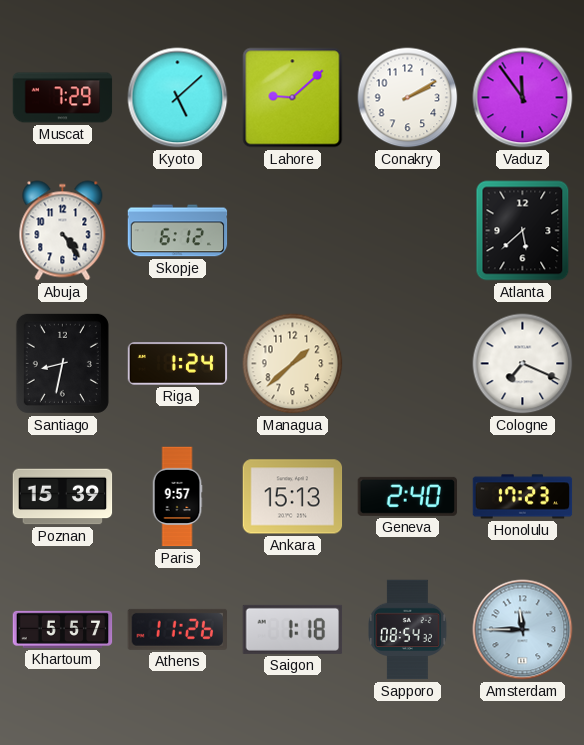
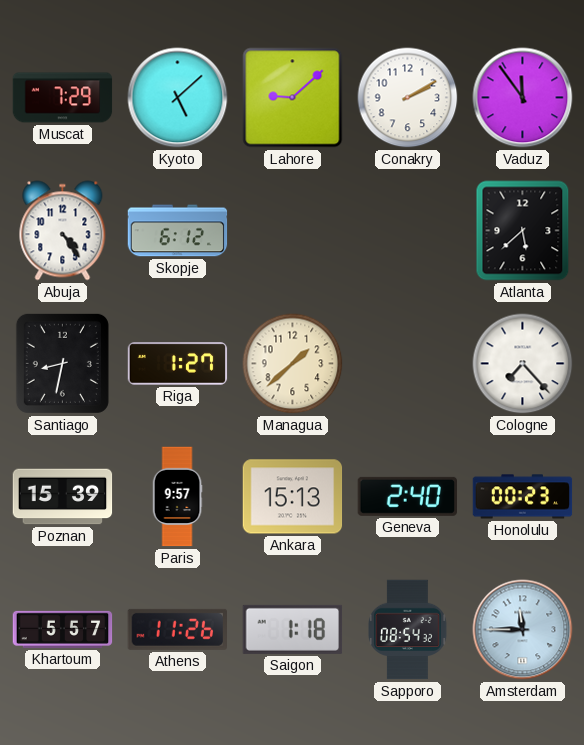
Riga: 1:24 -> 1:27
Cologne: 7:19 -> 7:23
Honolulu: 17:23 -> 00:23
